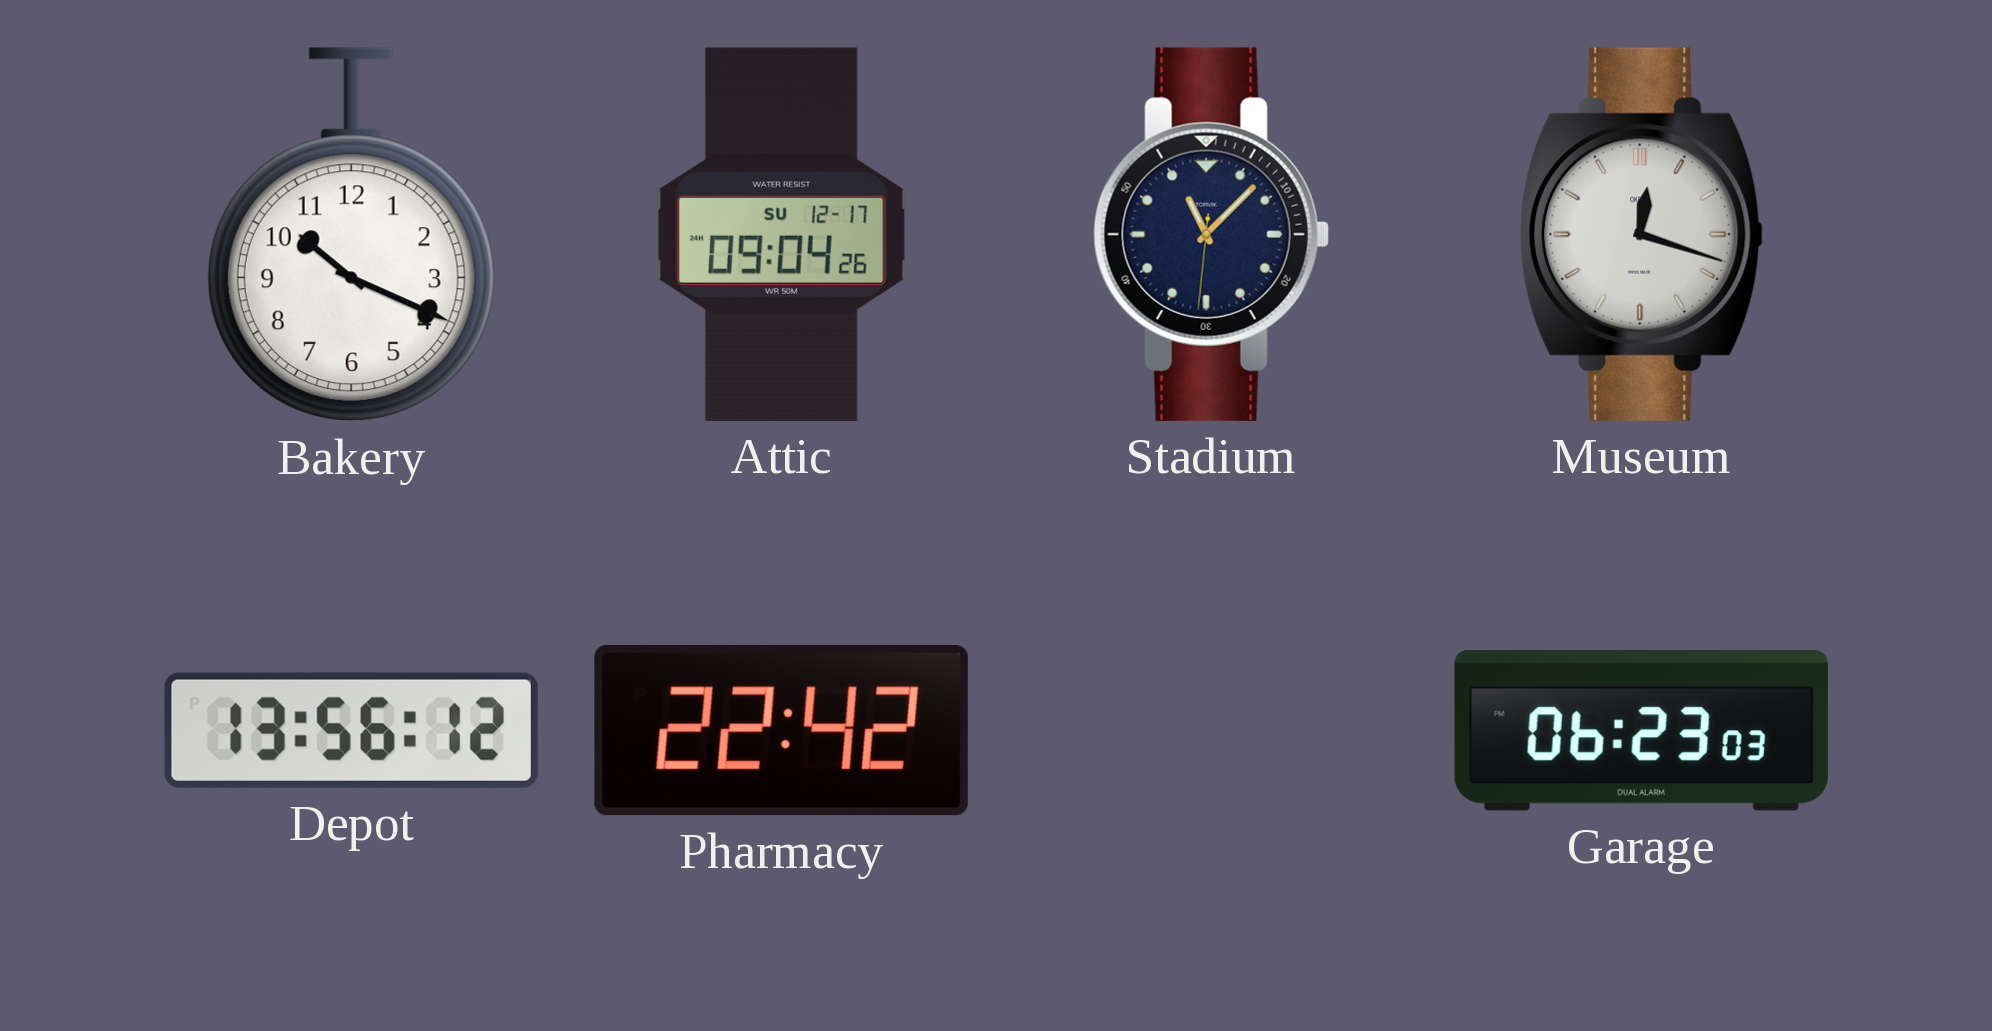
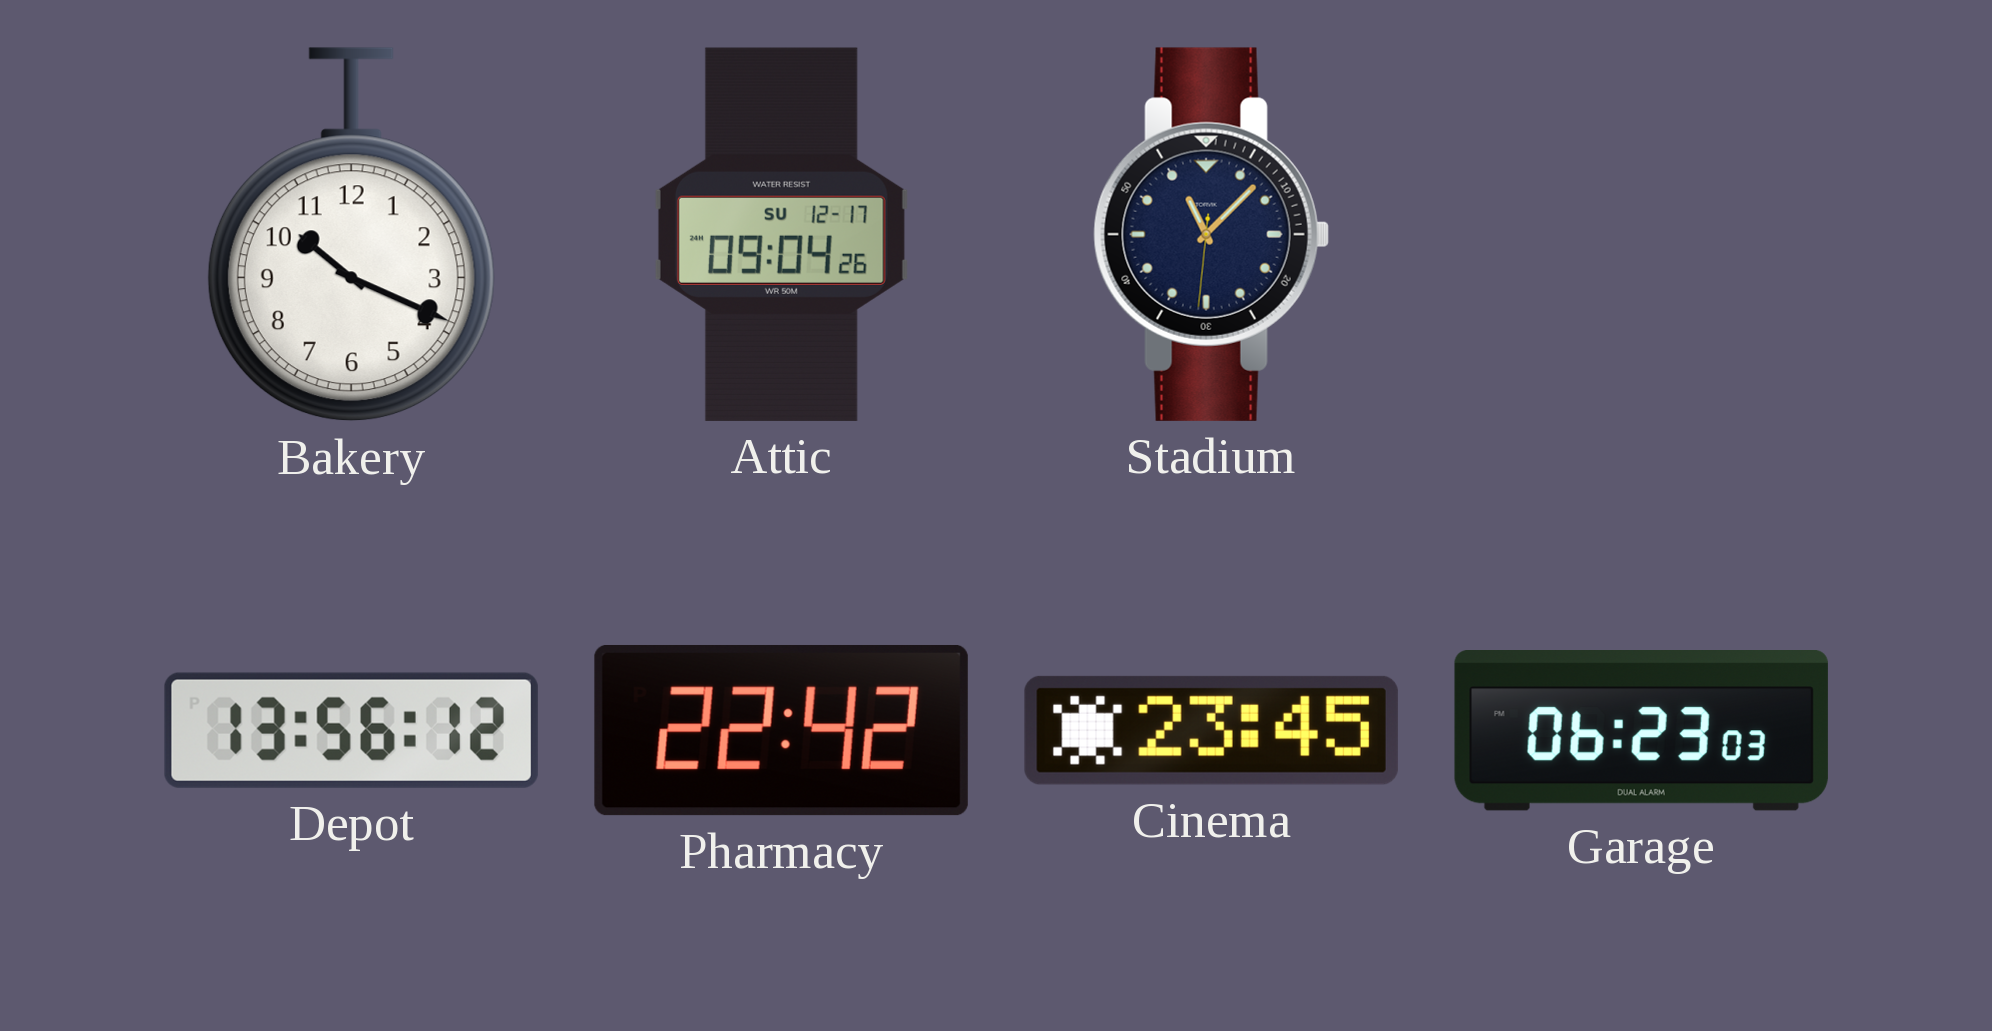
Museum: 12:18 -> none
Cinema: none -> 23:45
